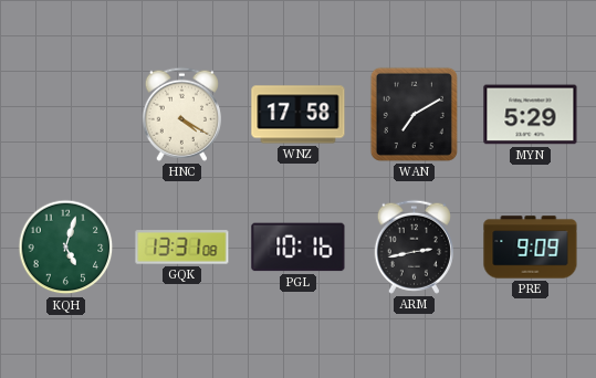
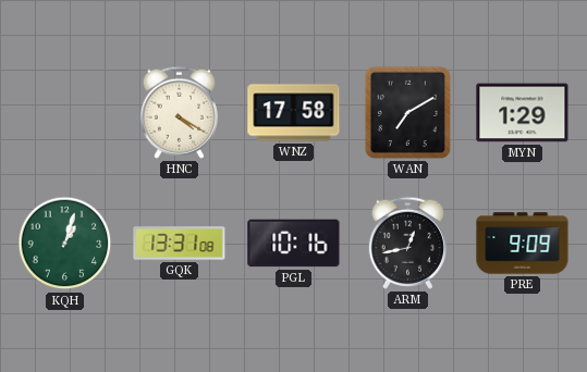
MYN: 5:29 -> 1:29
KQH: 5:03 -> 1:03
ARM: 2:43 -> 12:43
